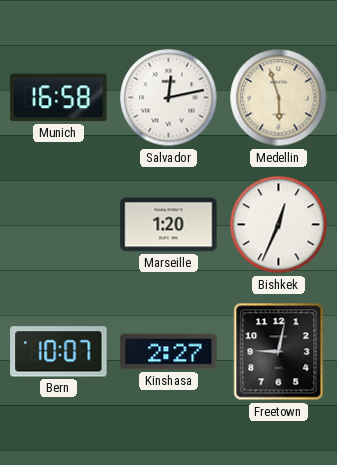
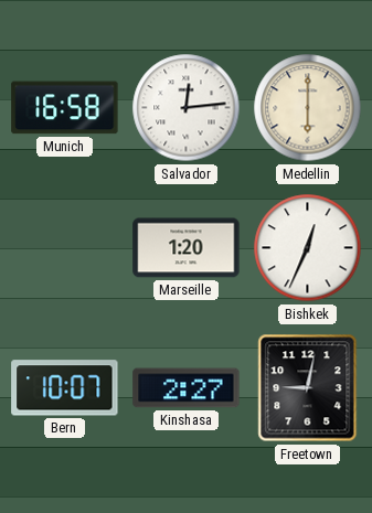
Salvador: 12:13 -> 12:14
Medellin: 5:57 -> 6:00
